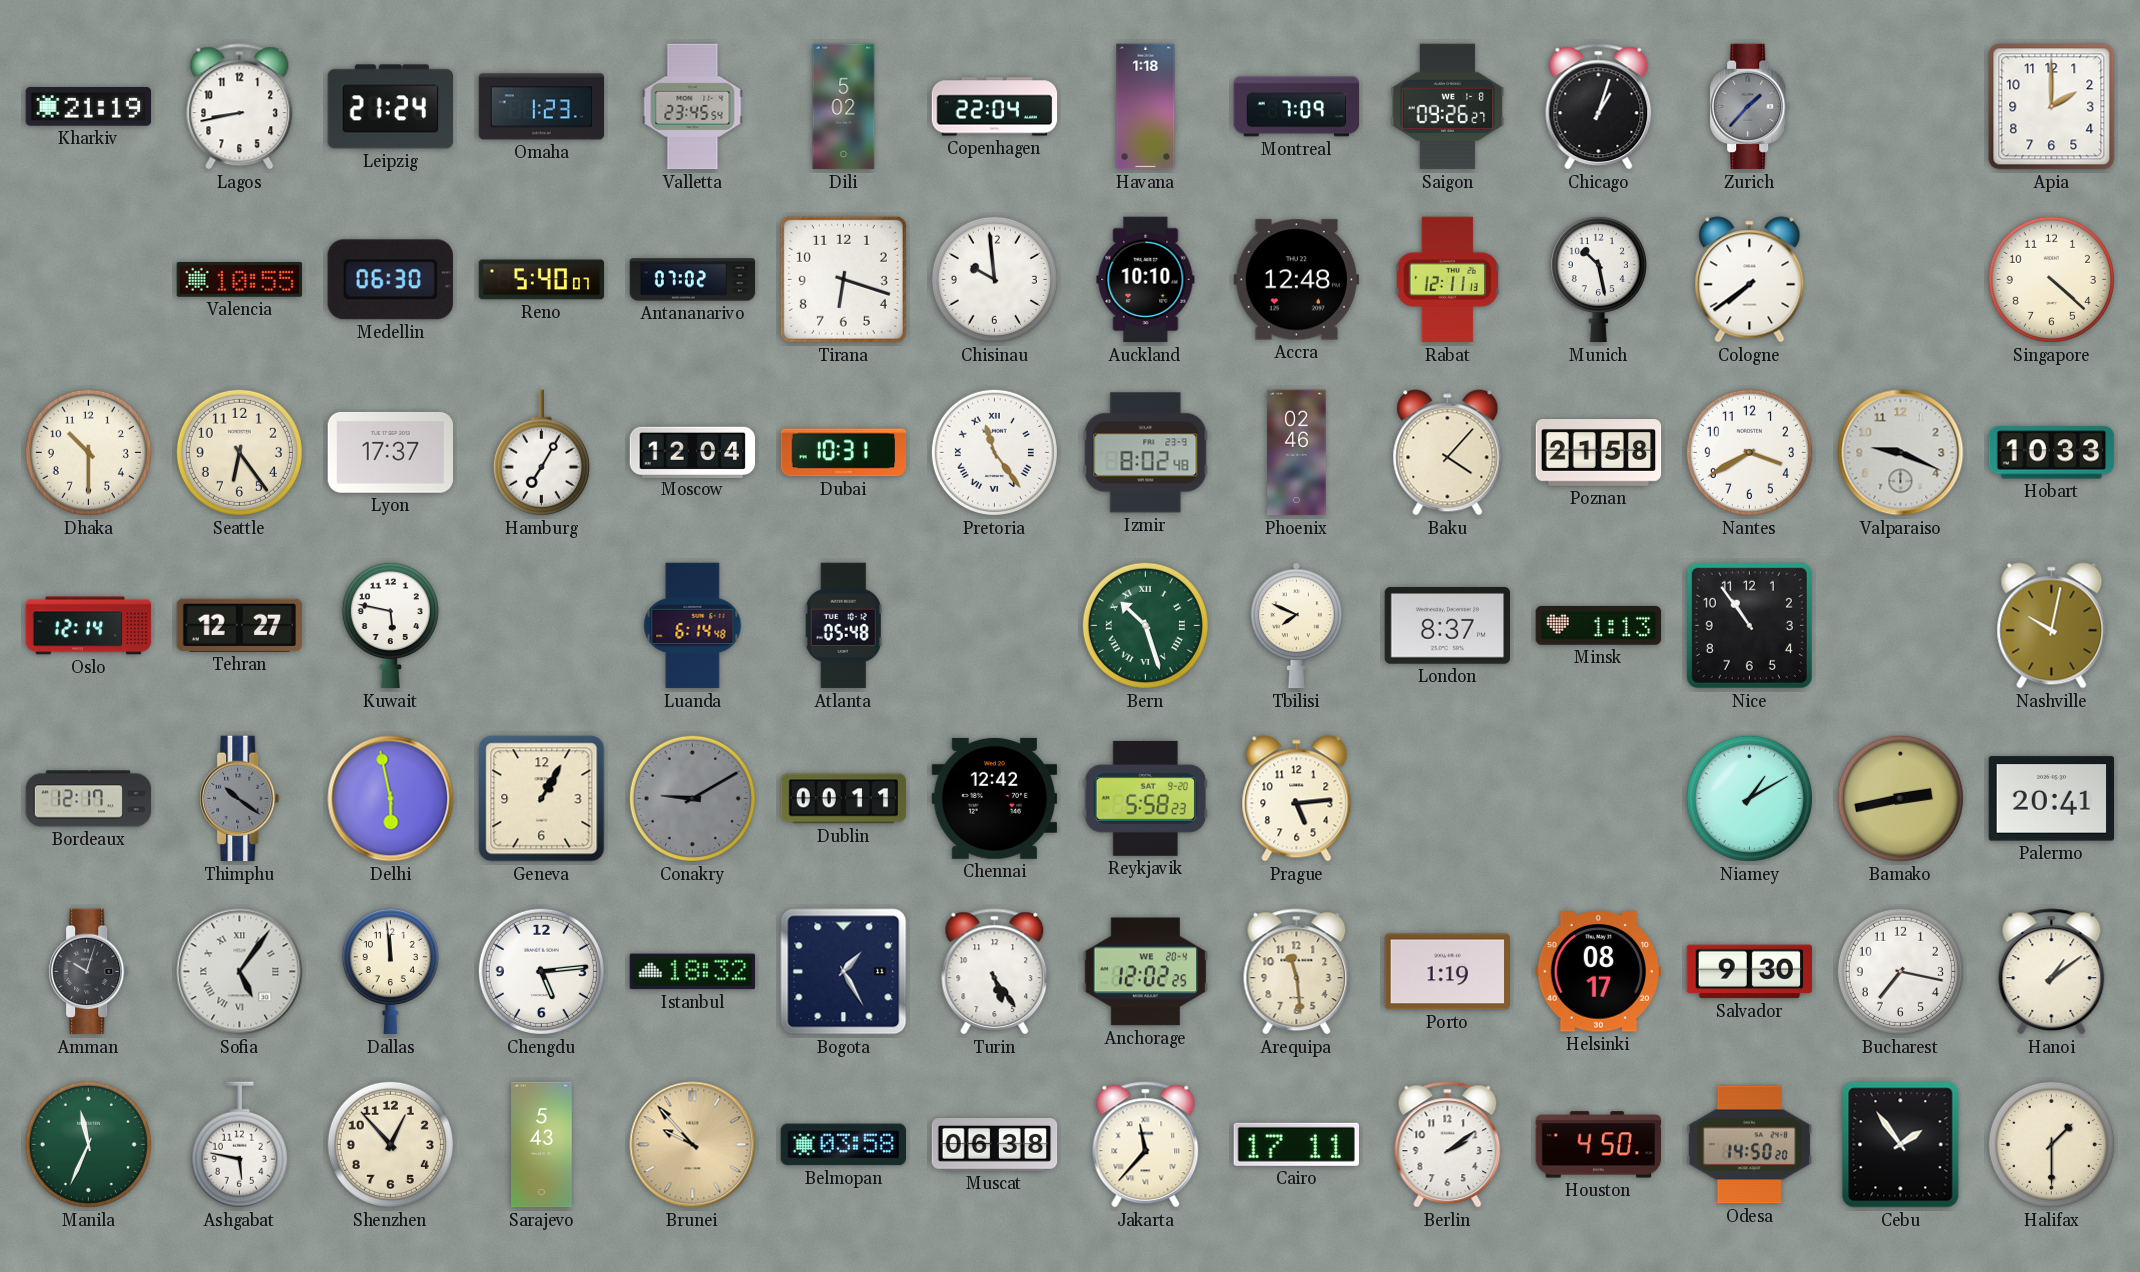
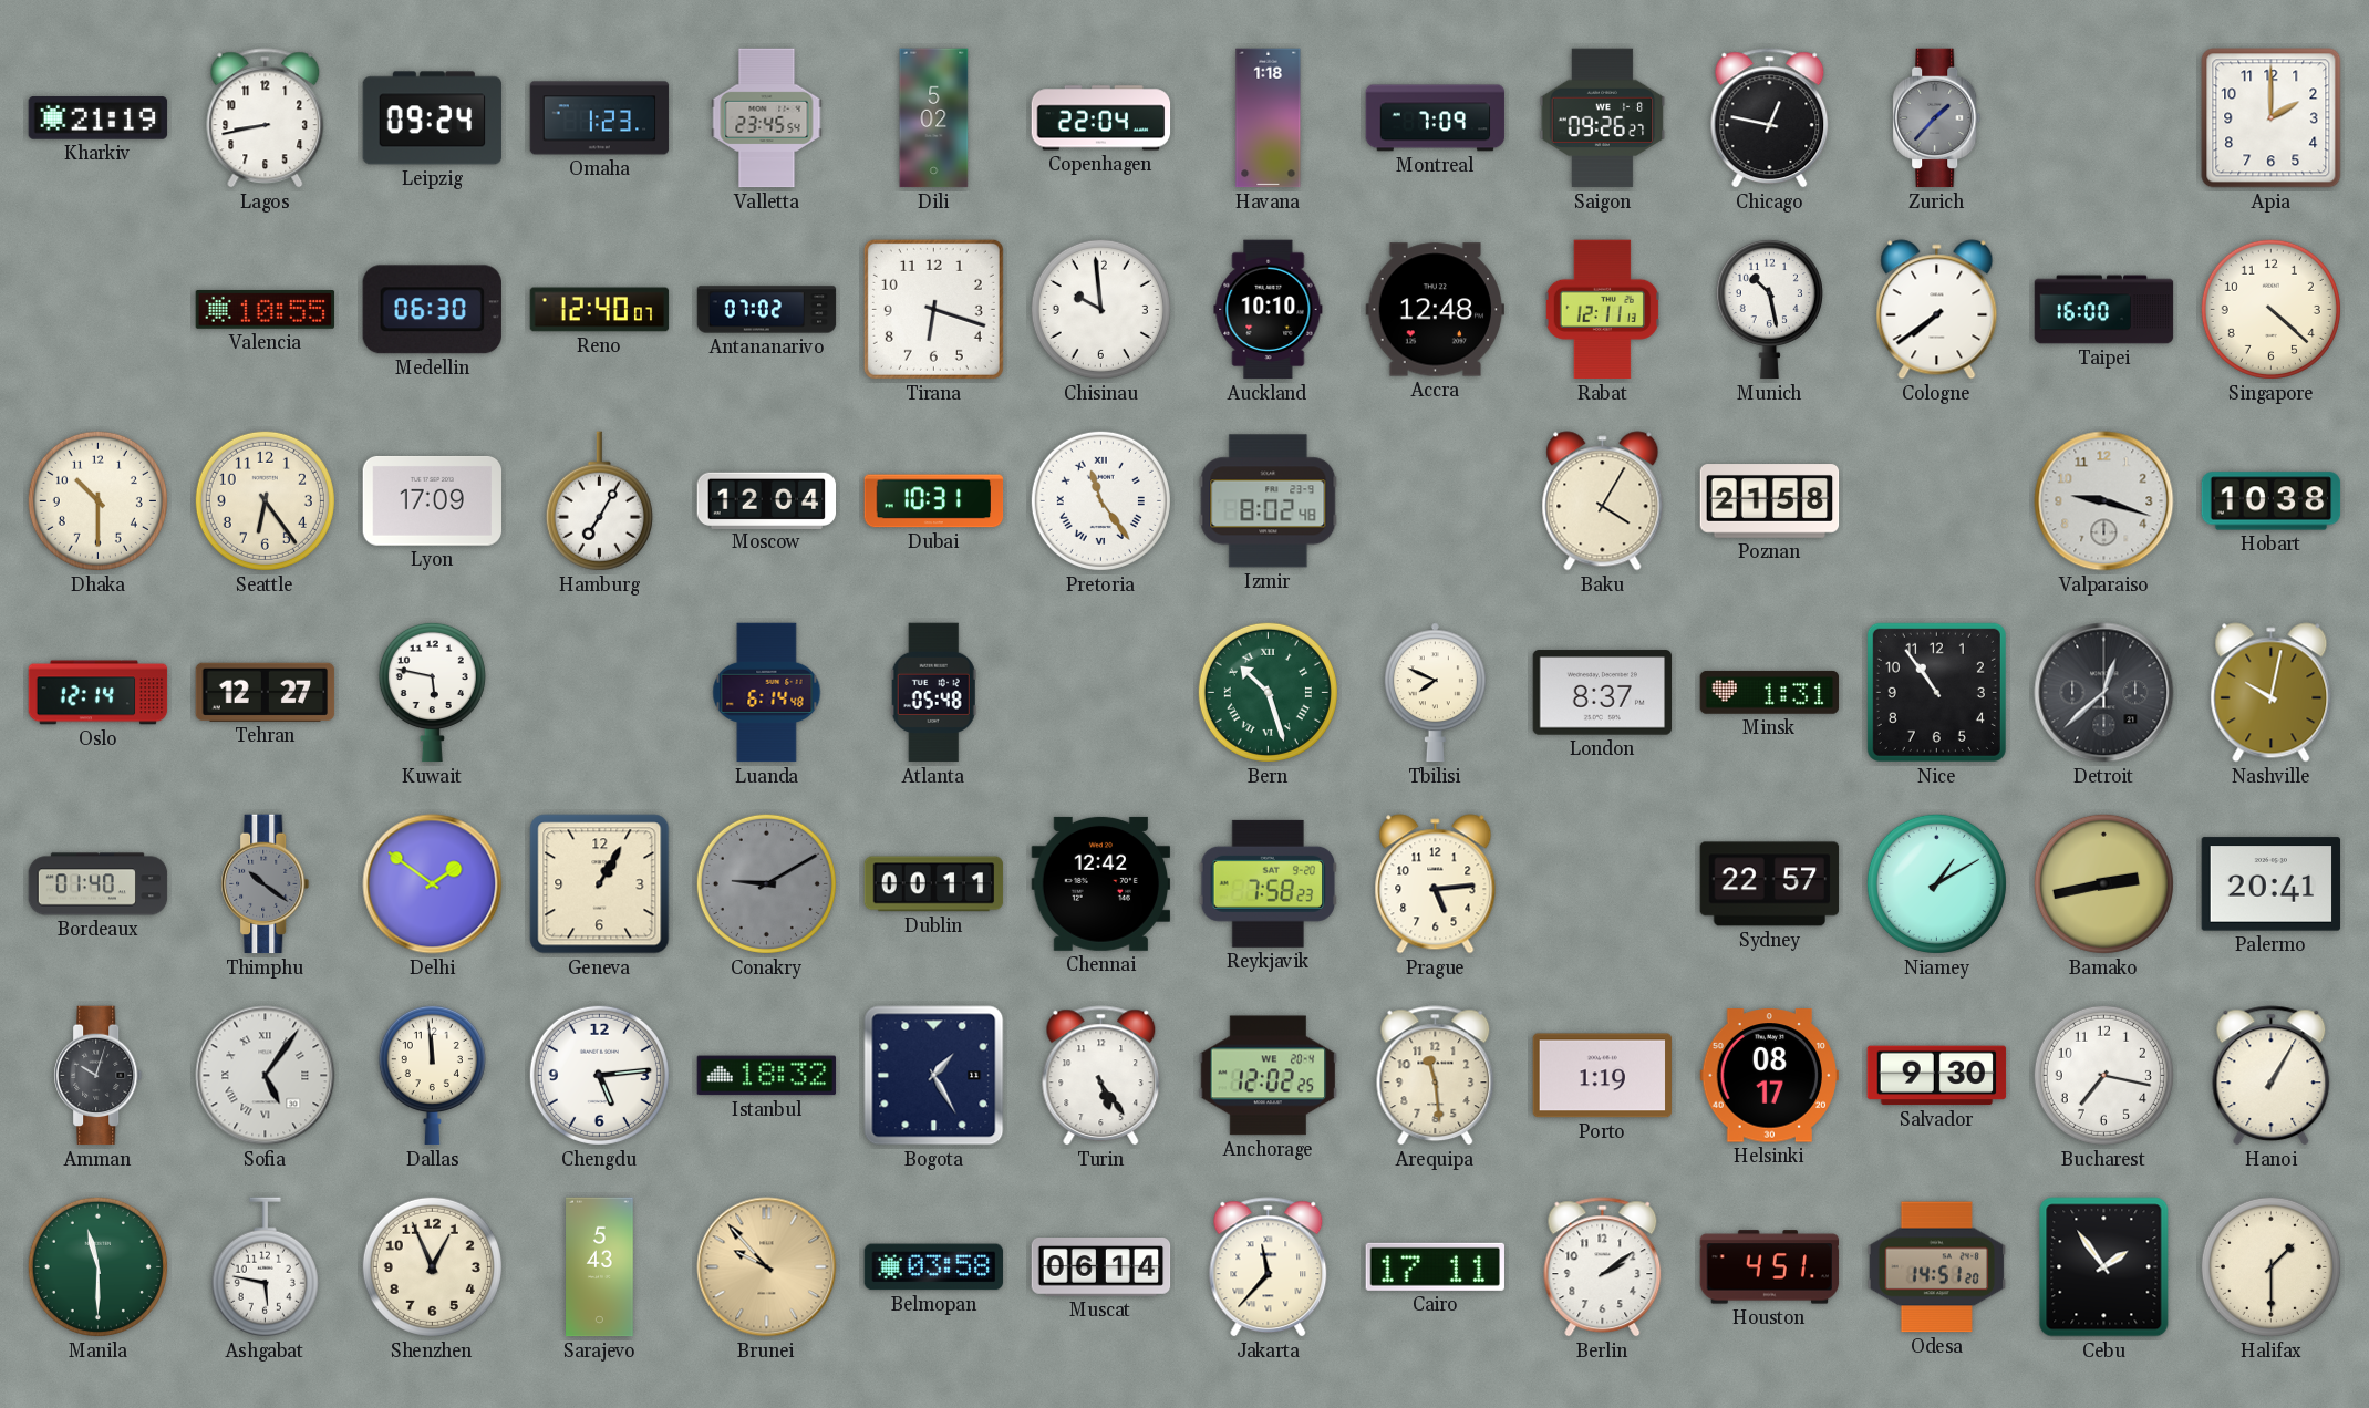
Leipzig: 21:24 -> 09:24
Chicago: 1:03 -> 12:47
Reno: 5:40 -> 12:40
Taipei: none -> 16:00
Lyon: 17:37 -> 17:09
Phoenix: 02:46 -> none
Baku: 4:07 -> 4:05
Nantes: 3:40 -> none
Valparaiso: 9:19 -> 9:18
Hobart: 10:33 -> 10:38
Minsk: 1:13 -> 1:31
Detroit: none -> 12:38
Bordeaux: 12:17 -> 01:40
Delhi: 5:58 -> 1:51
Reykjavik: 5:58 -> 7:58
Sydney: none -> 22:57
Hanoi: 1:09 -> 1:05
Manila: 11:34 -> 11:30
Shenzhen: 12:53 -> 12:56
Muscat: 06:38 -> 06:14
Houston: 4:50 -> 4:51
Odesa: 14:50 -> 14:51
